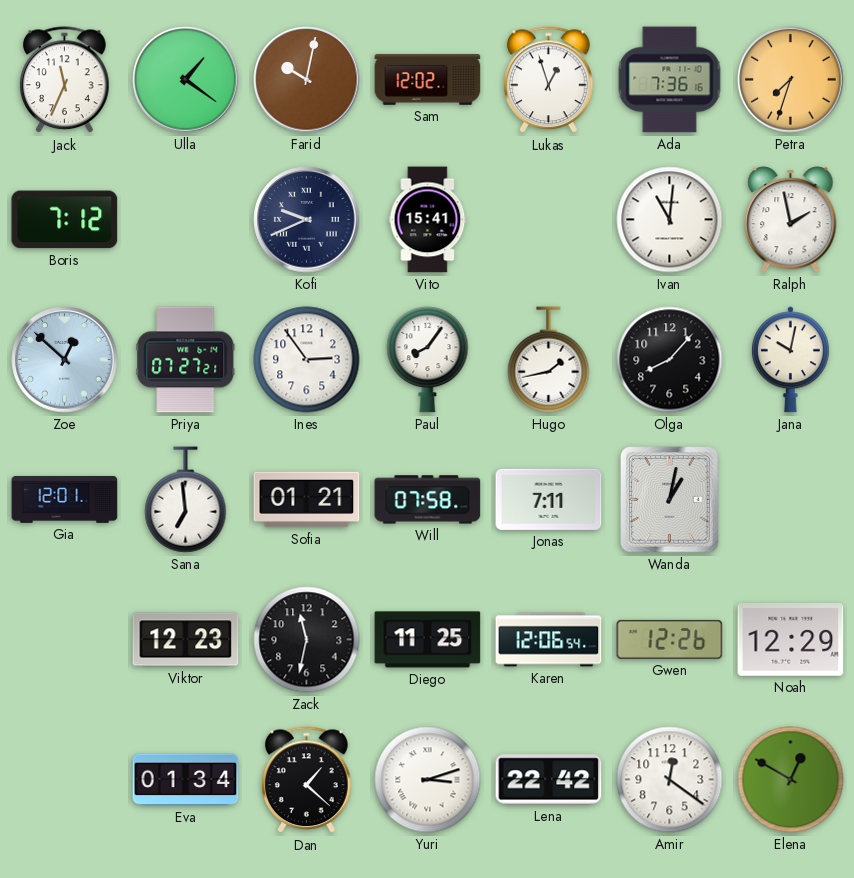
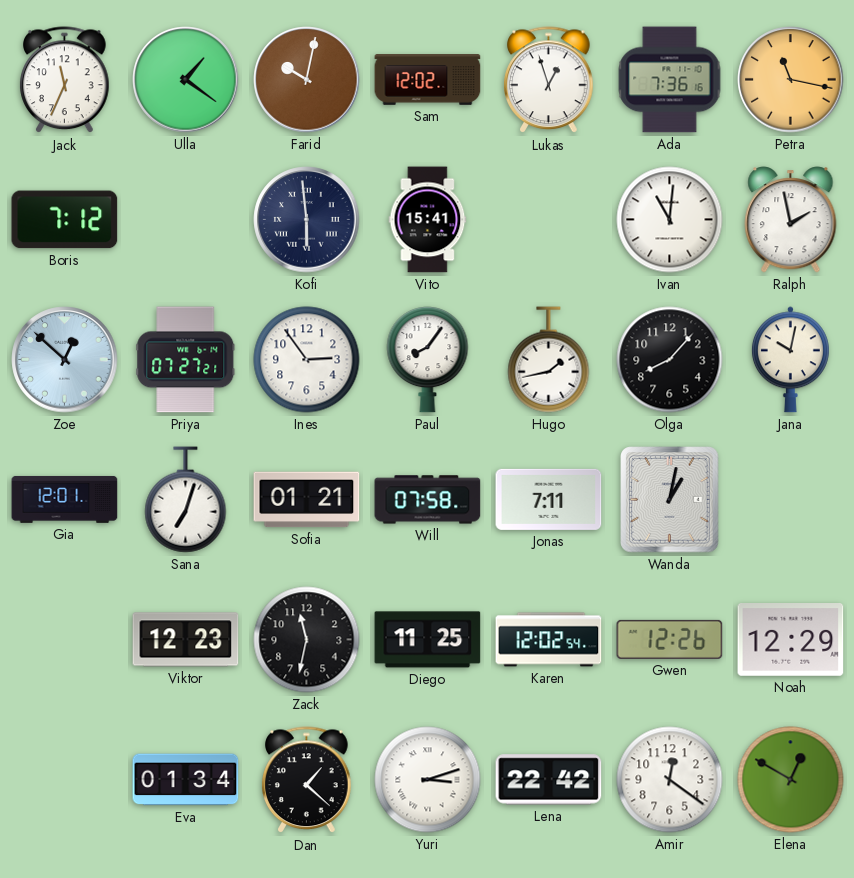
Petra: 7:33 -> 11:17
Kofi: 9:41 -> 5:59
Sana: 6:59 -> 7:03
Karen: 12:06 -> 12:02
